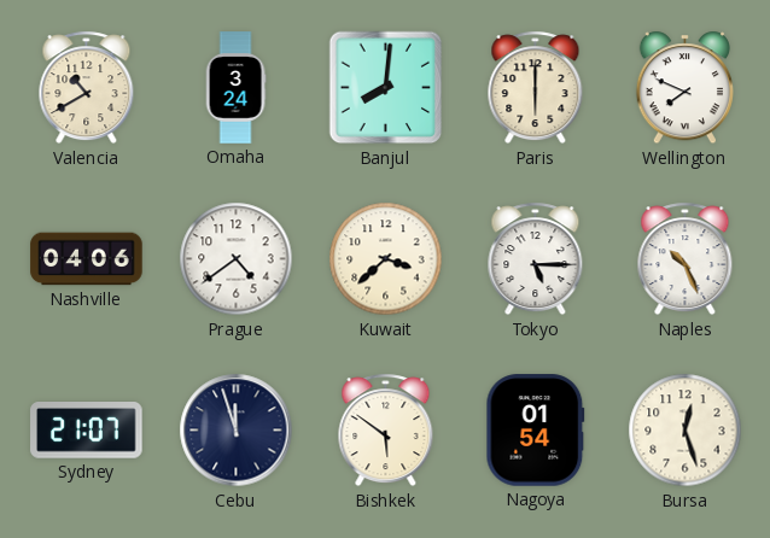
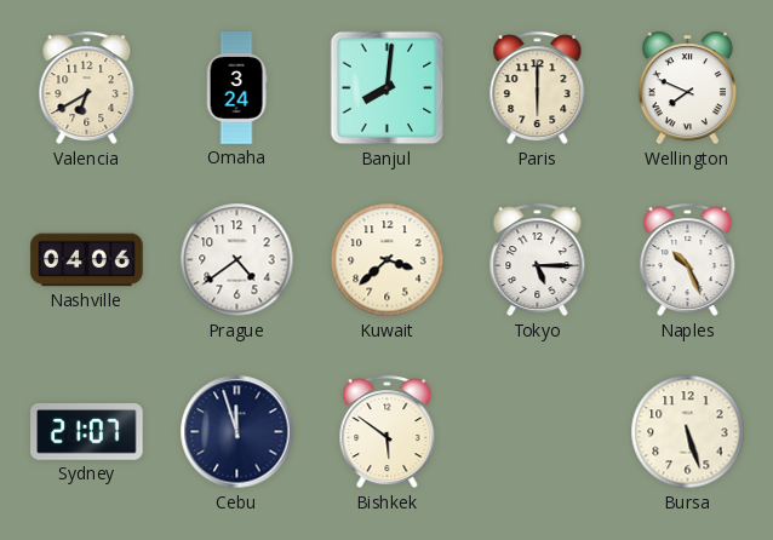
Valencia: 10:40 -> 6:40
Nagoya: 01:54 -> none
Bursa: 12:27 -> 5:27
